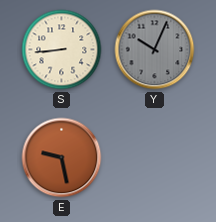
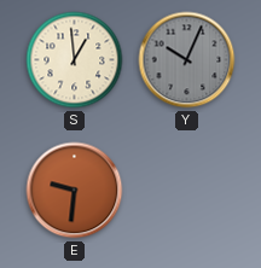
S: 8:44 -> 12:59
E: 9:28 -> 9:31
